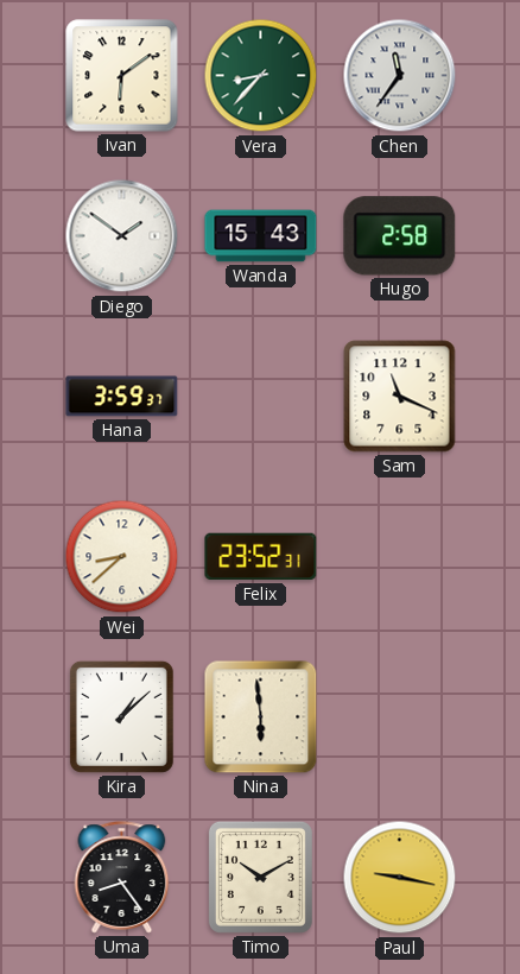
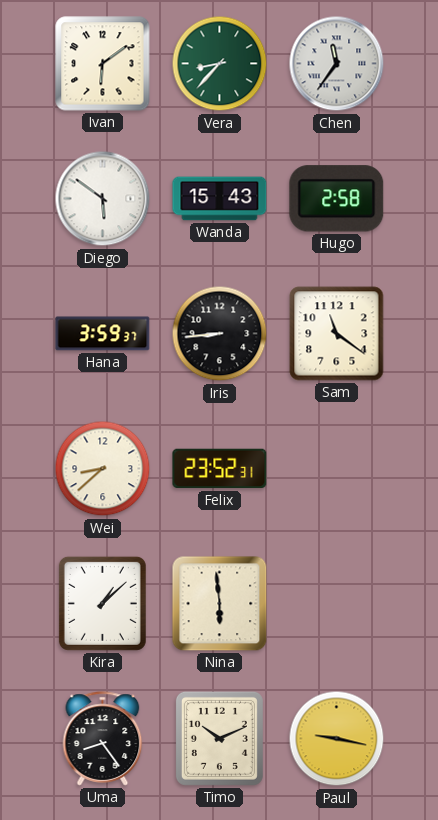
Diego: 1:51 -> 5:51
Iris: none -> 8:44
Sam: 11:19 -> 11:21
Timo: 10:10 -> 10:11
